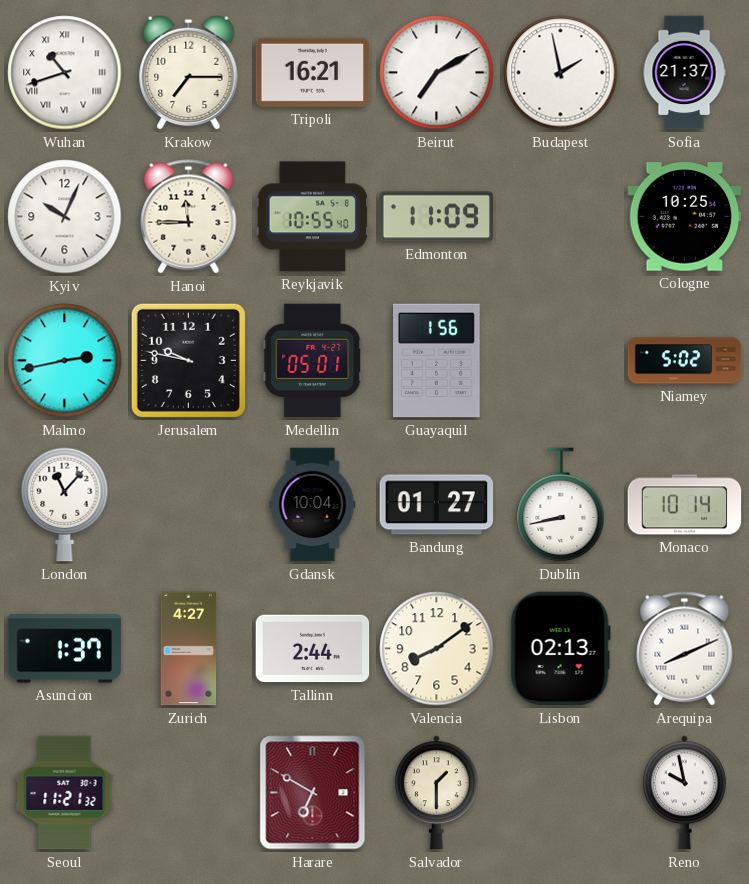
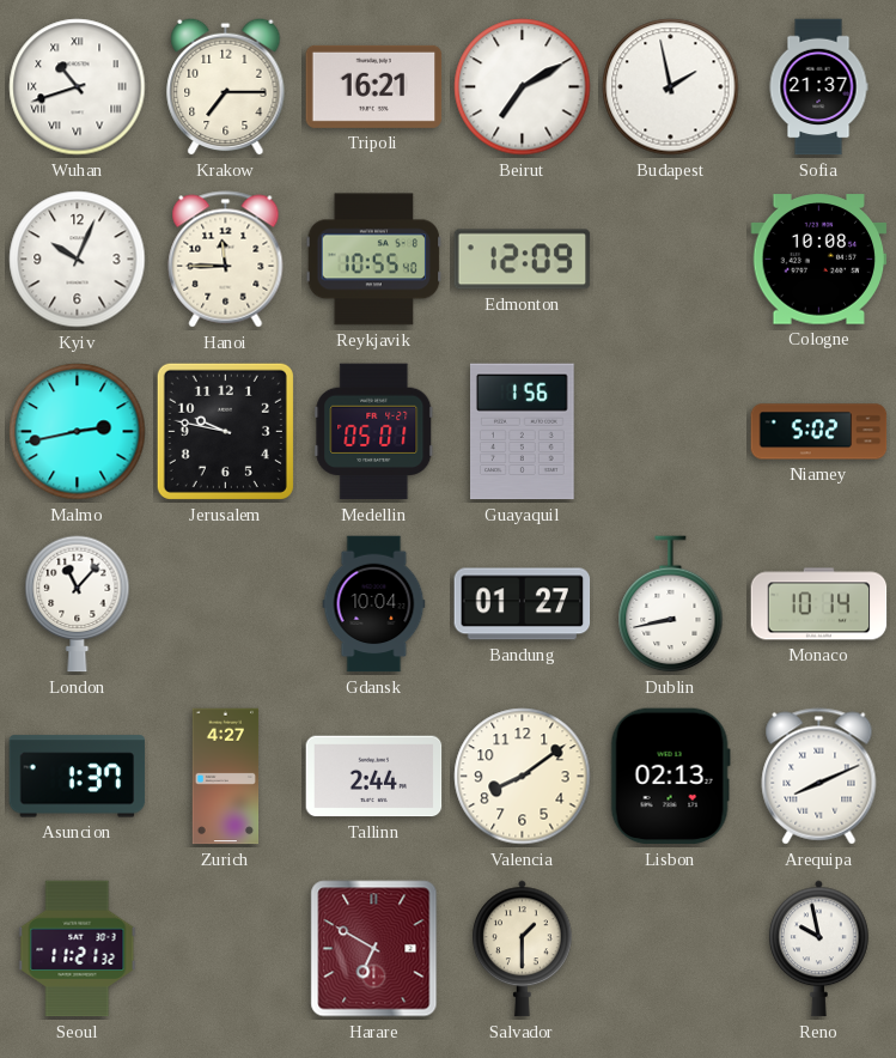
Edmonton: 11:09 -> 12:09
Cologne: 10:25 -> 10:08
